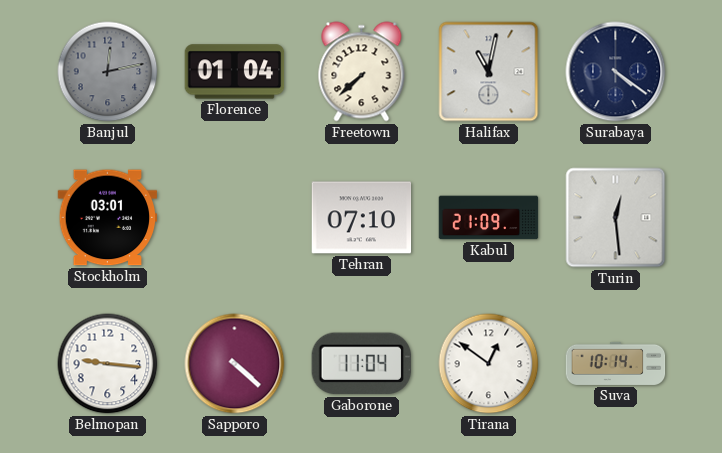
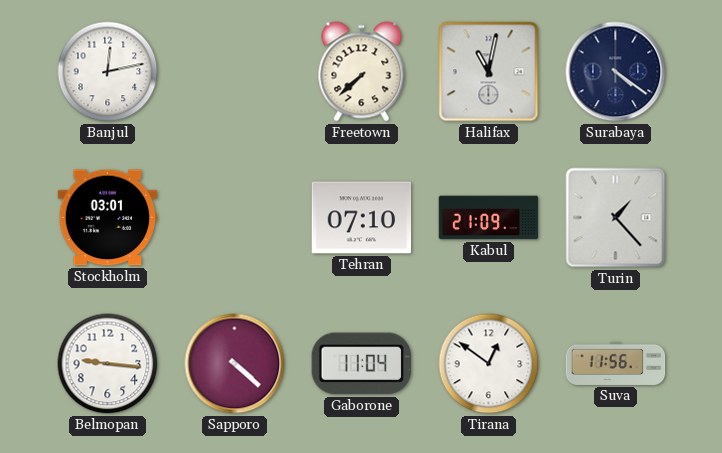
Banjul dial: grey -> white
Florence: 01:04 -> none
Turin: 12:29 -> 1:23
Suva: 10:14 -> 11:56
